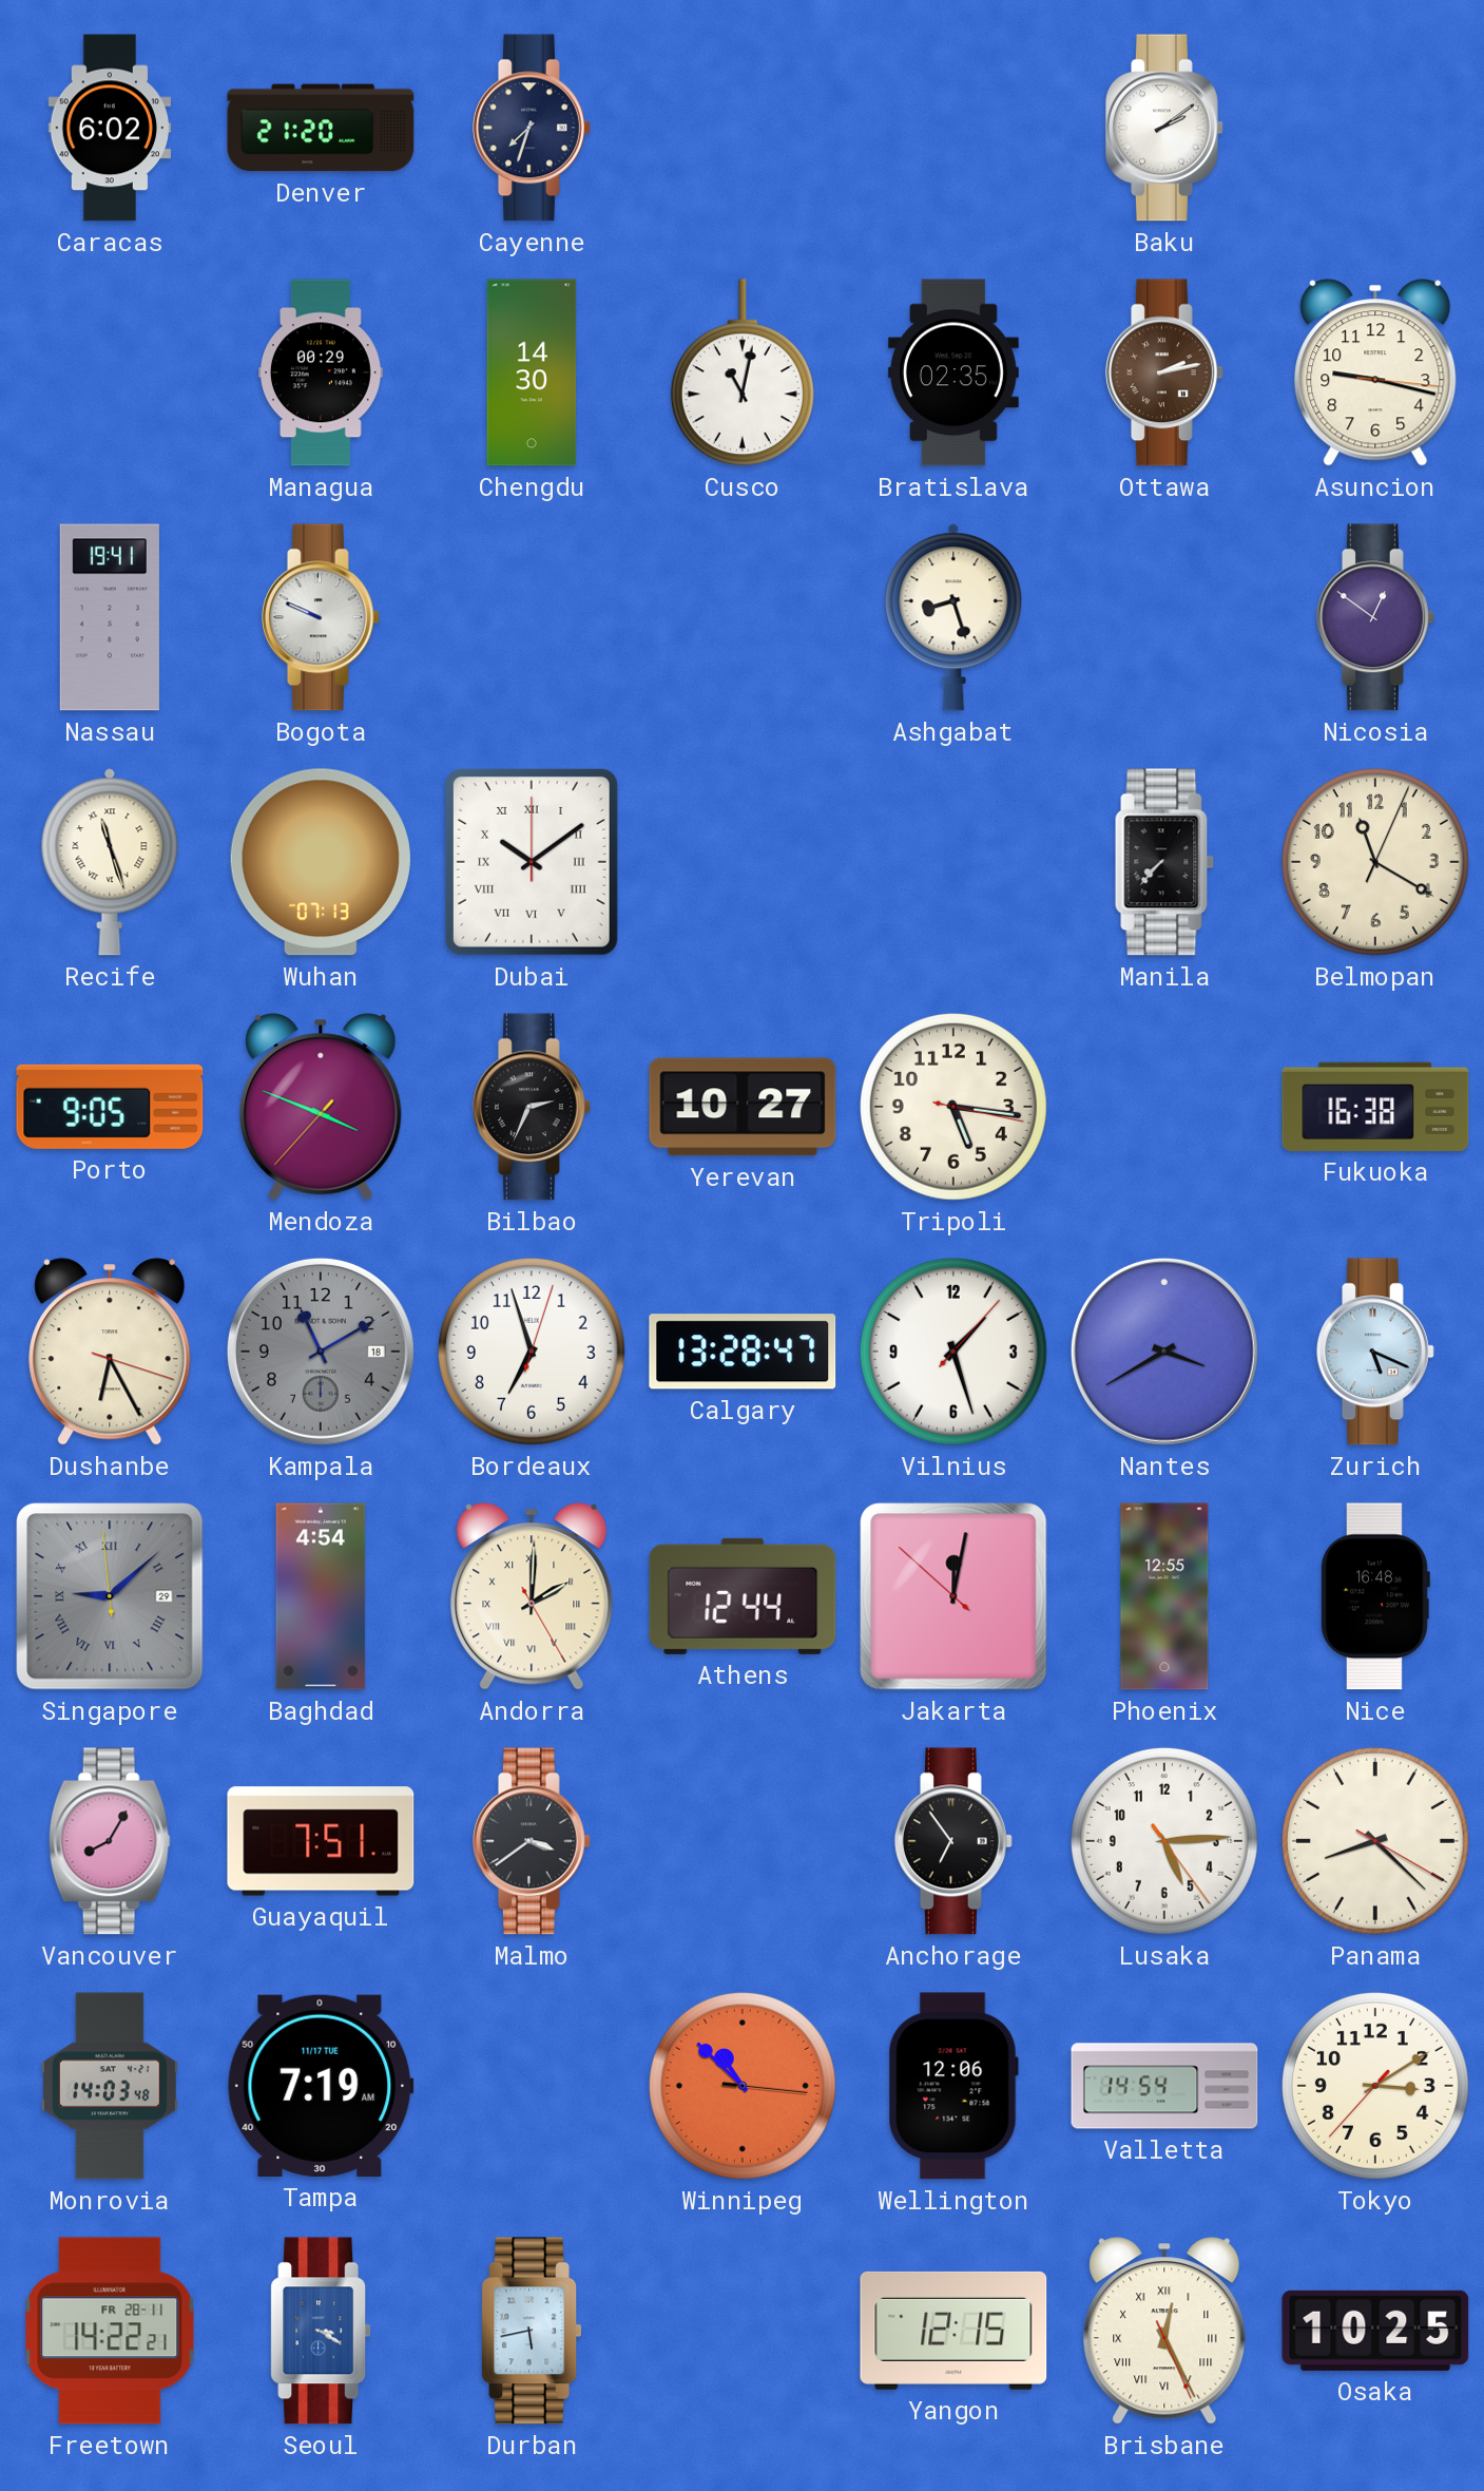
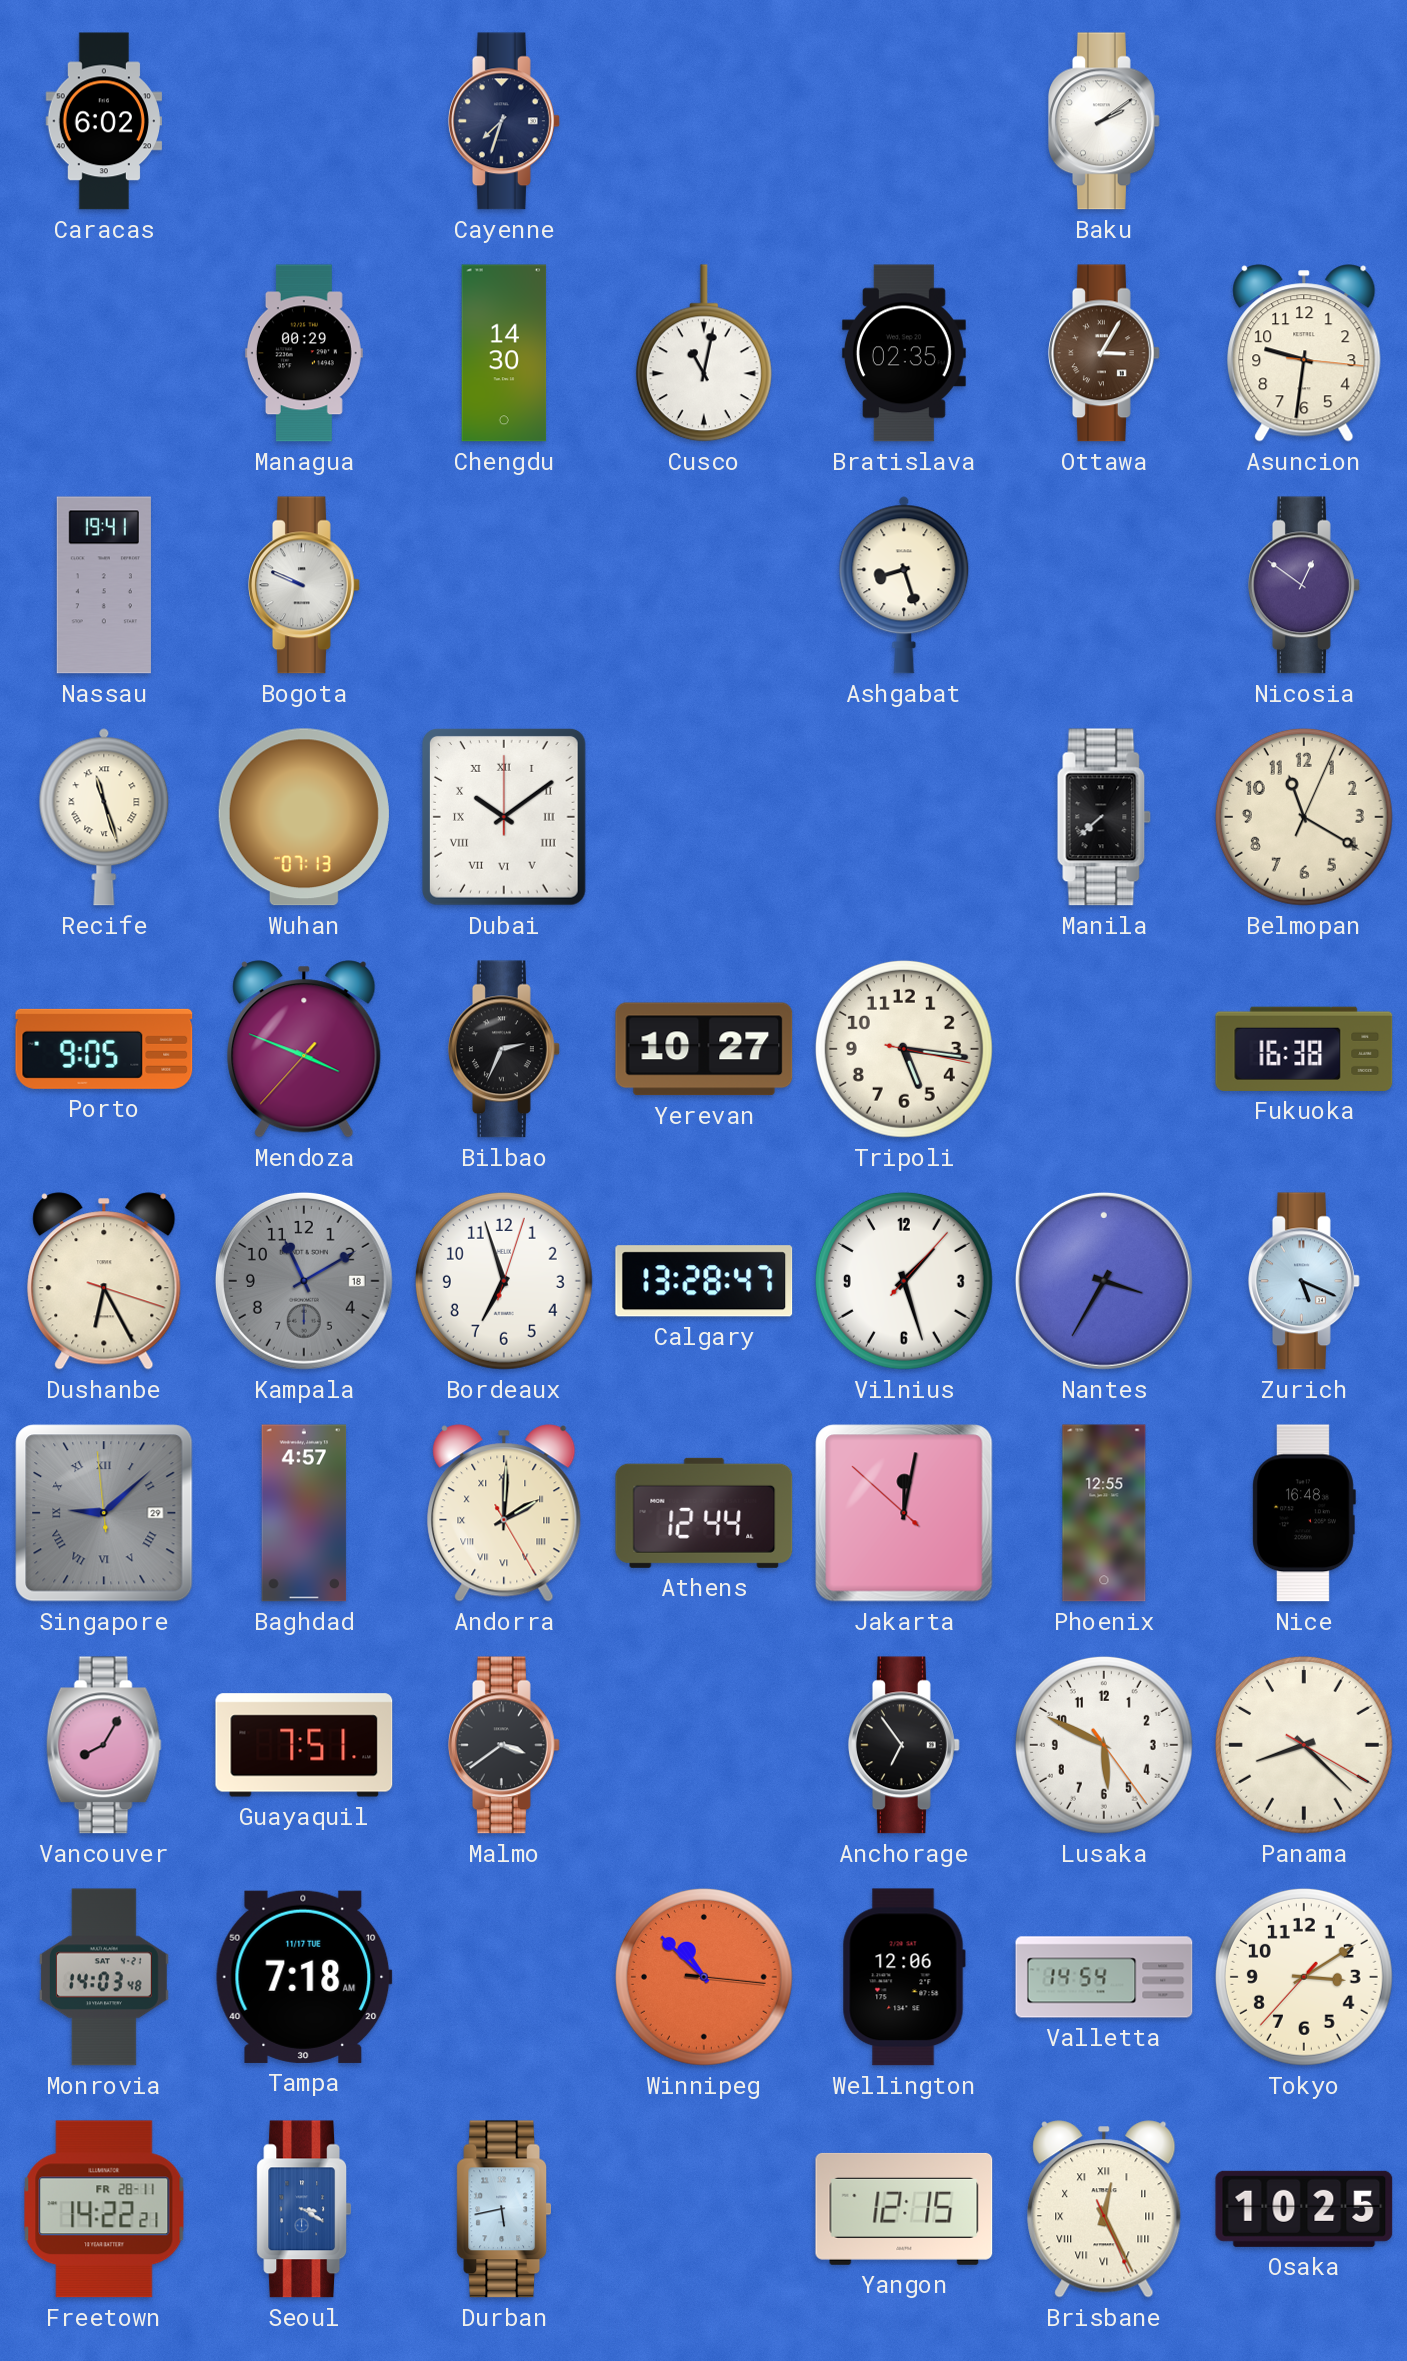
Denver: 21:20 -> none
Ottawa: 2:13 -> 3:05
Asuncion: 9:17 -> 9:31
Manila: 7:37 -> 7:38
Nantes: 3:40 -> 3:35
Baghdad: 4:54 -> 4:57
Lusaka: 5:14 -> 5:49
Tampa: 7:19 -> 7:18
